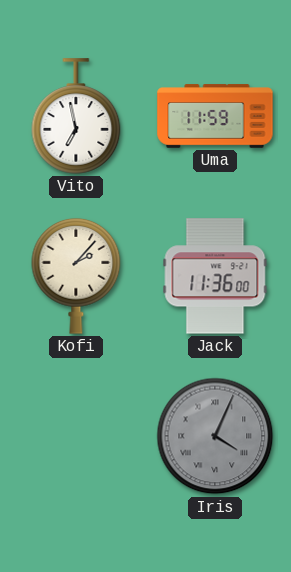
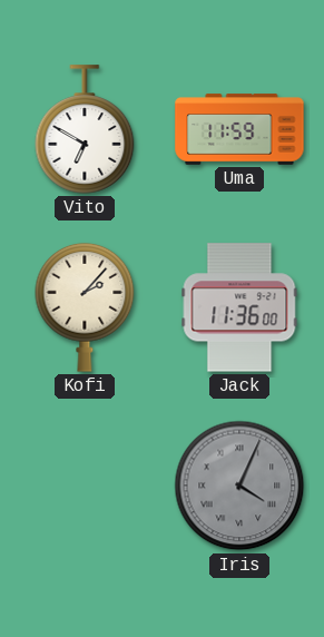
Vito: 6:58 -> 6:50
